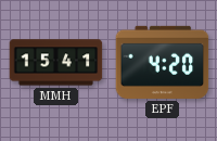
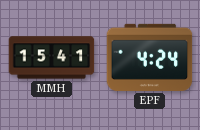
EPF: 4:20 -> 4:24
